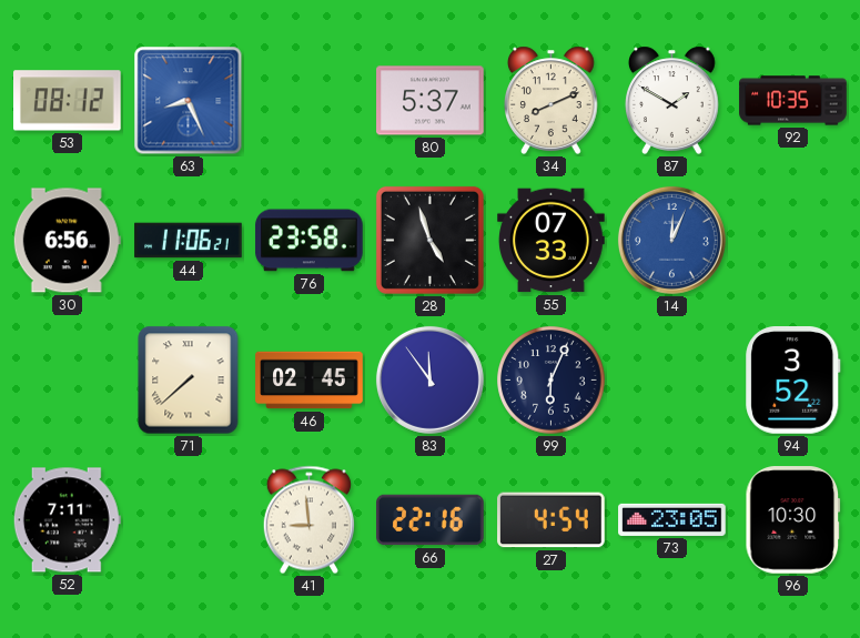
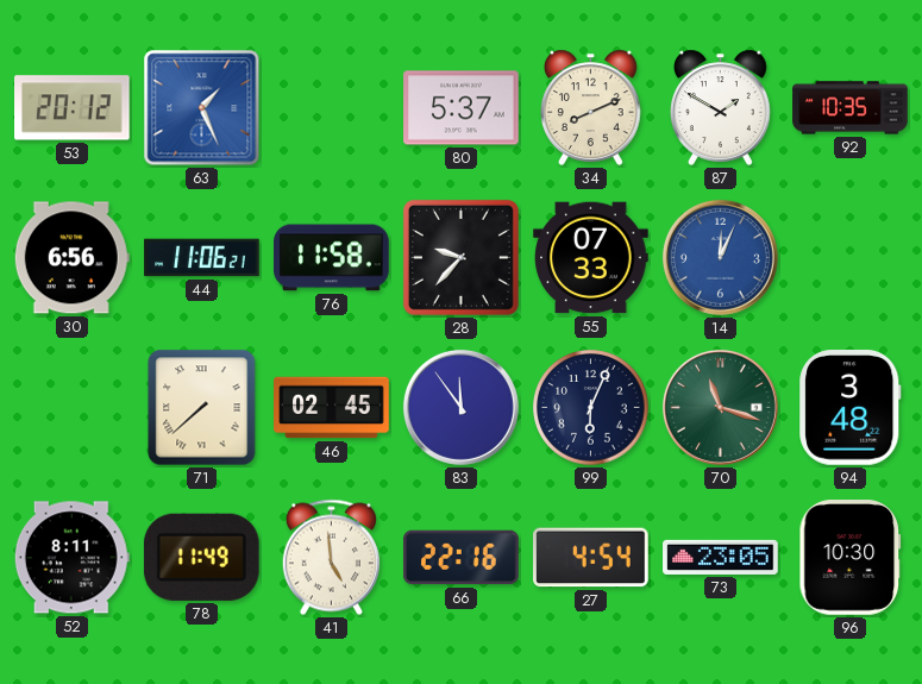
53: 08:12 -> 20:12
63: 8:26 -> 1:26
76: 23:58 -> 11:58
28: 4:57 -> 9:37
70: none -> 11:18
94: 3:52 -> 3:48
52: 7:11 -> 8:11
78: none -> 11:49
41: 8:59 -> 4:59
